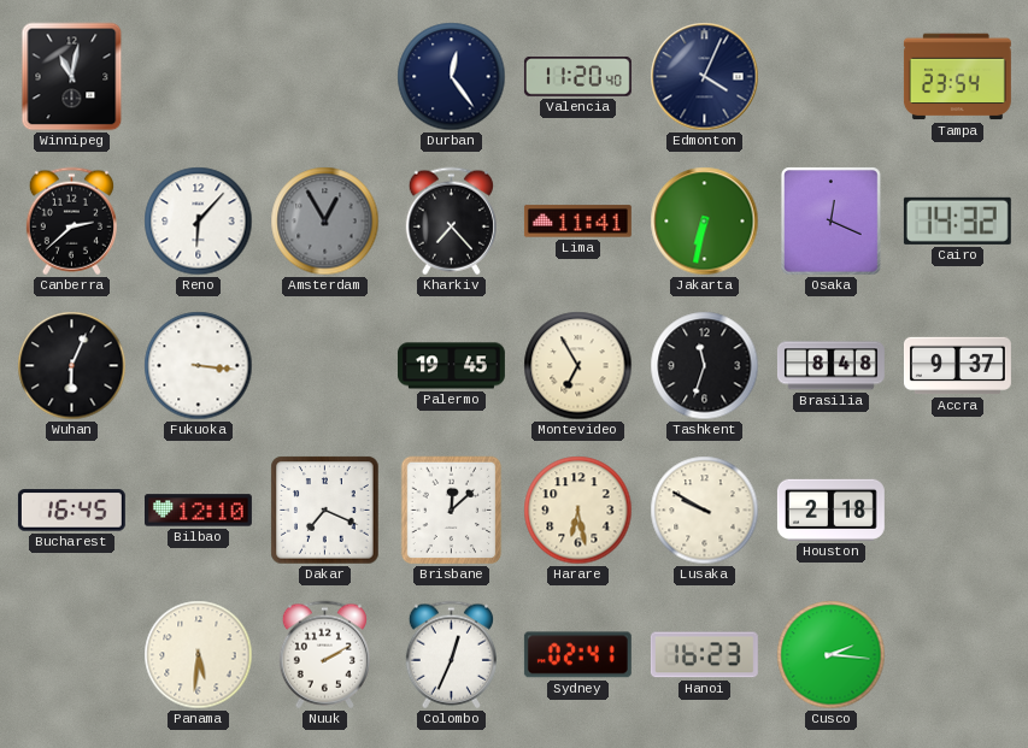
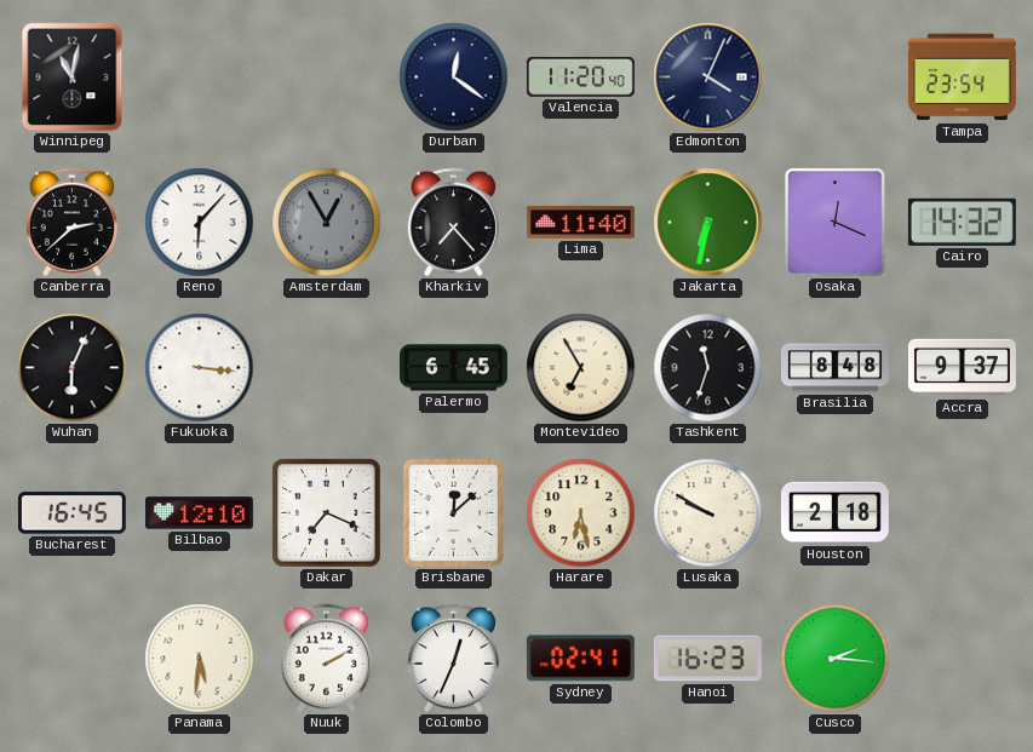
Durban: 12:24 -> 12:21
Lima: 11:41 -> 11:40
Palermo: 19:45 -> 6:45
